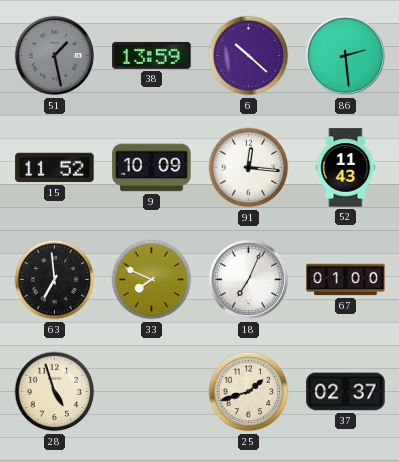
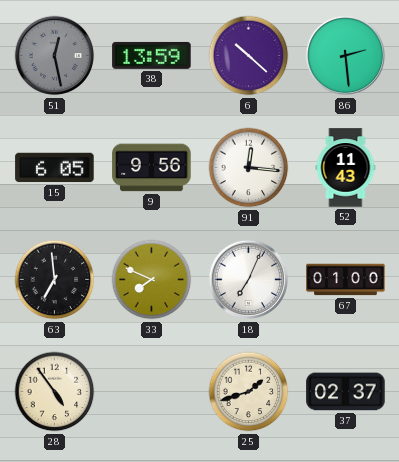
51: 1:28 -> 12:28
15: 11:52 -> 6:05
9: 10:09 -> 9:56
28: 4:57 -> 4:54
